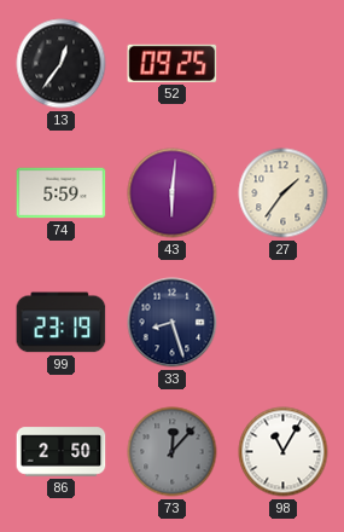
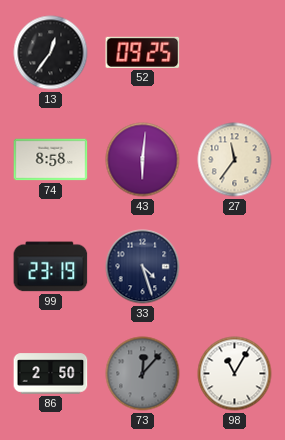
74: 5:59 -> 8:58
27: 1:36 -> 11:36
33: 8:27 -> 4:27
